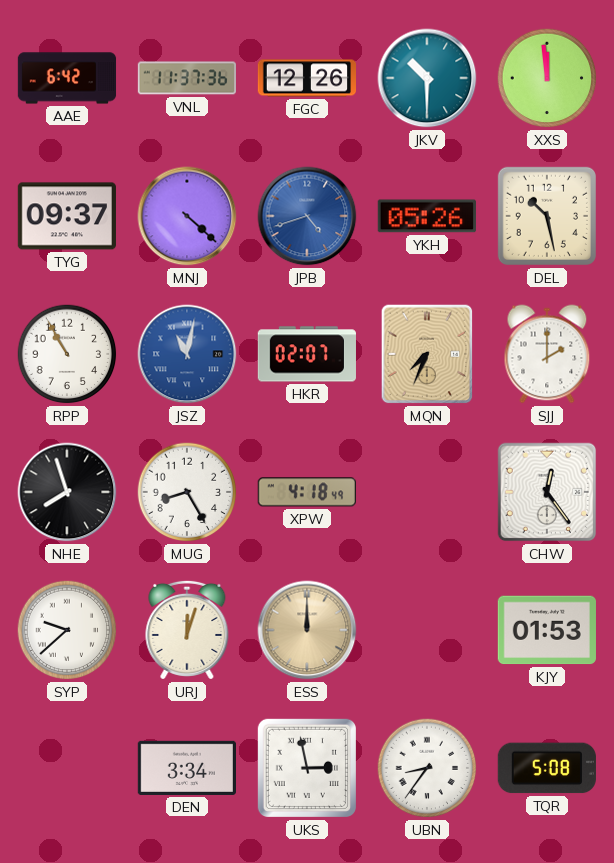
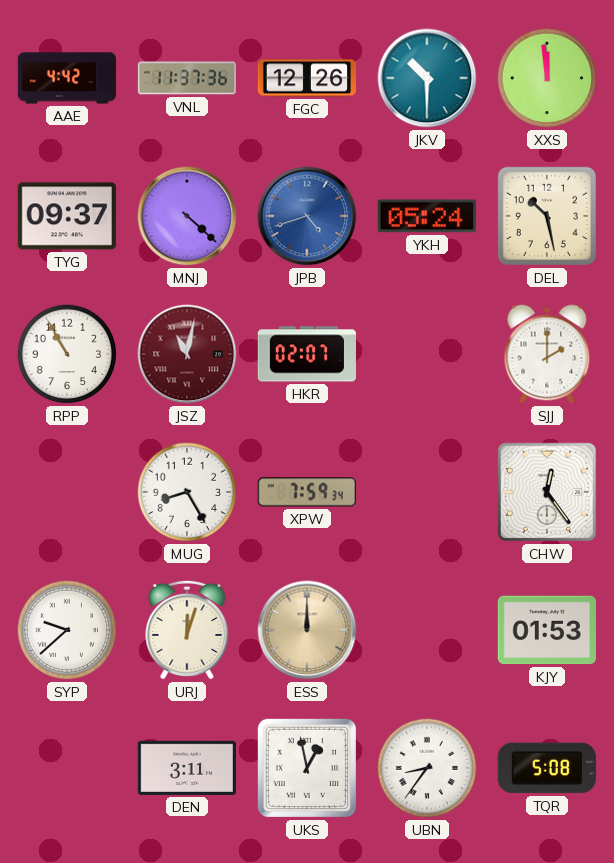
AAE: 6:42 -> 4:42
YKH: 05:26 -> 05:24
JSZ dial: blue -> burgundy
MQN: 7:34 -> none
NHE: 7:57 -> none
XPW: 4:18 -> 7:59
DEN: 3:34 -> 3:11
UKS: 2:58 -> 12:58
